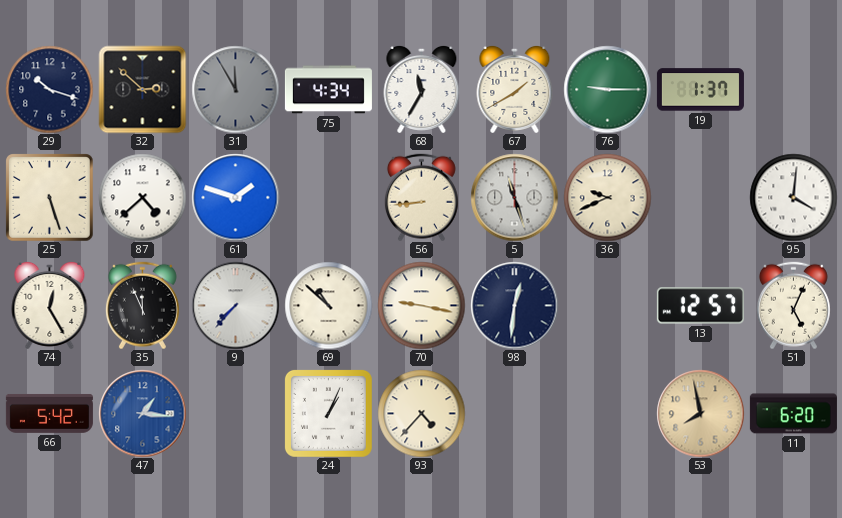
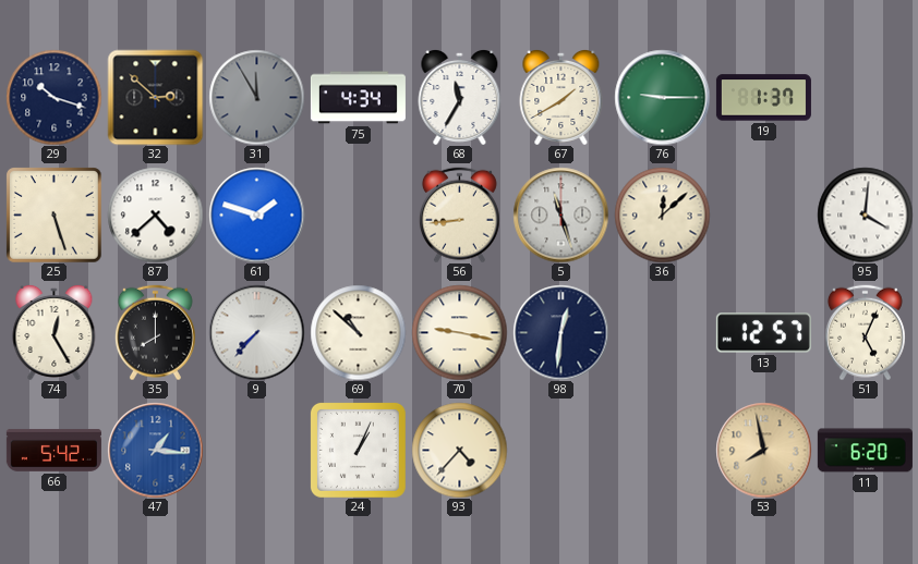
36: 9:41 -> 12:08
35: 11:56 -> 8:00
